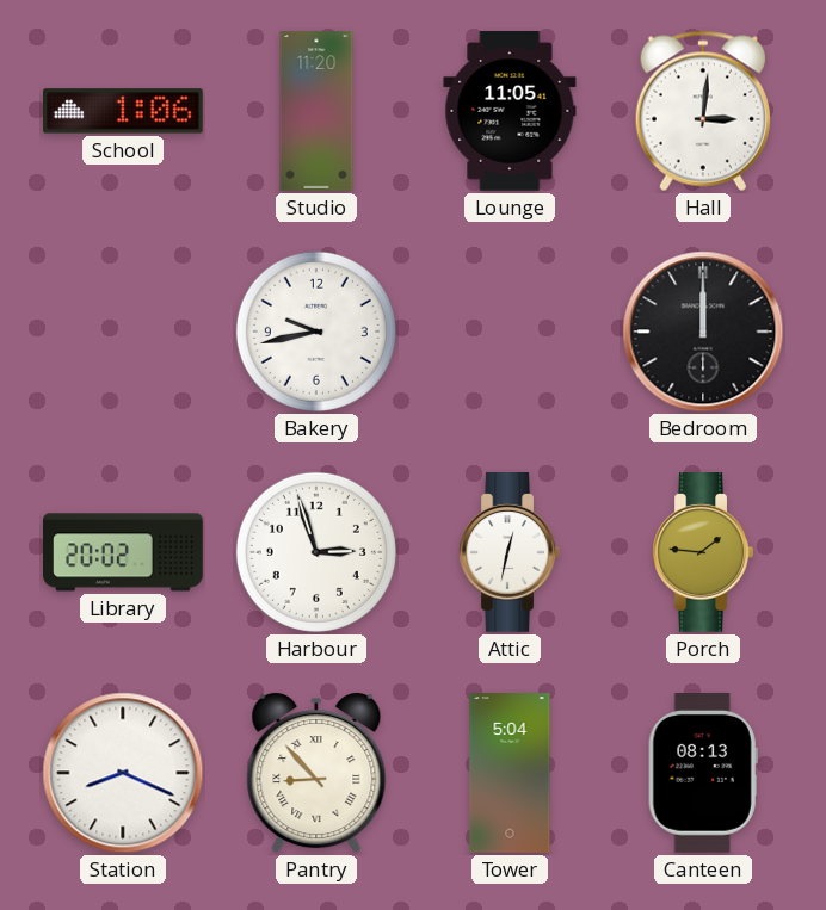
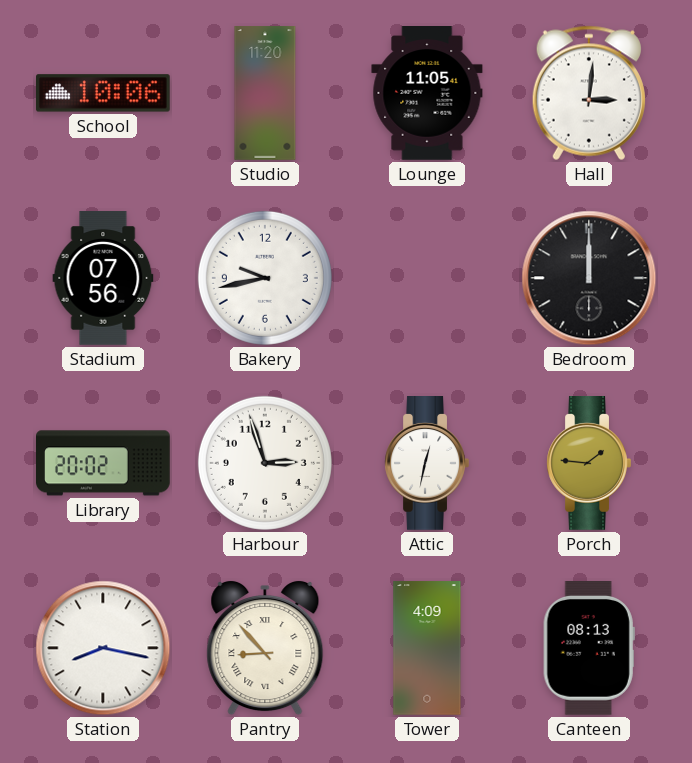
School: 1:06 -> 10:06
Stadium: none -> 07:56
Station: 8:19 -> 8:17
Tower: 5:04 -> 4:09
